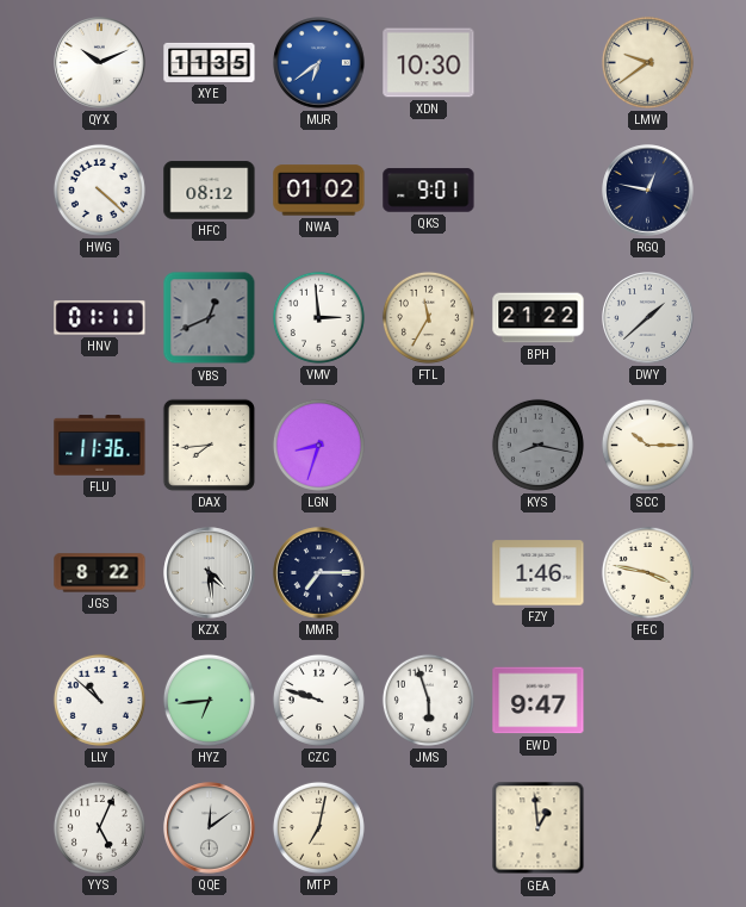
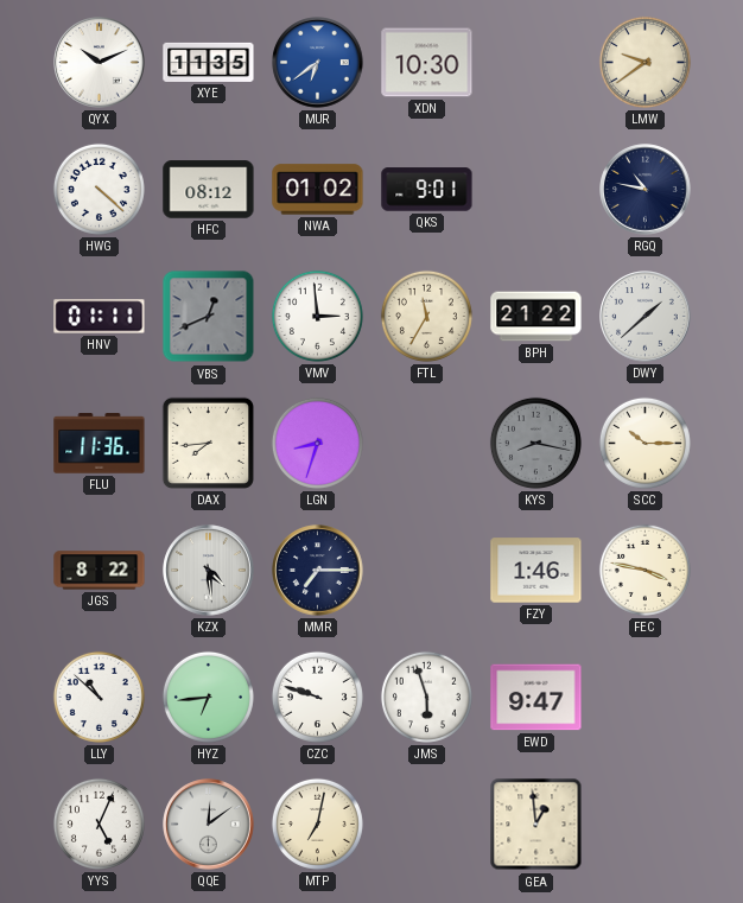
RGQ: 12:47 -> 10:47
